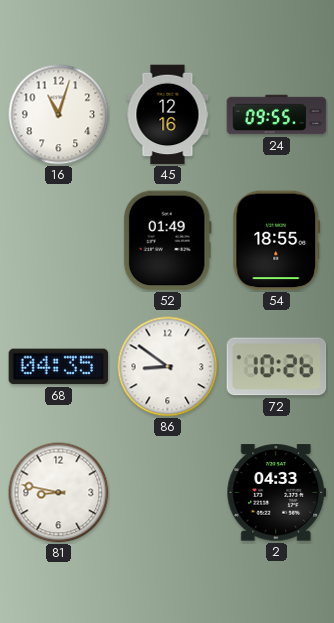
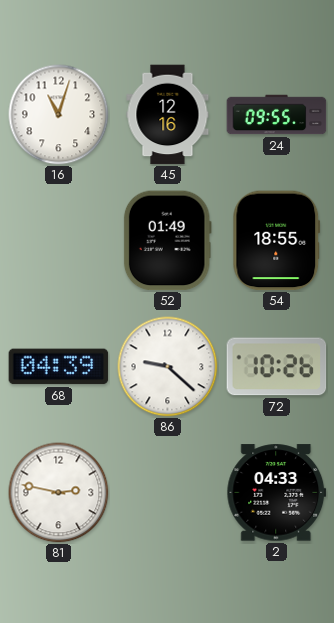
68: 04:35 -> 04:39
86: 8:51 -> 9:22
81: 8:47 -> 2:47
